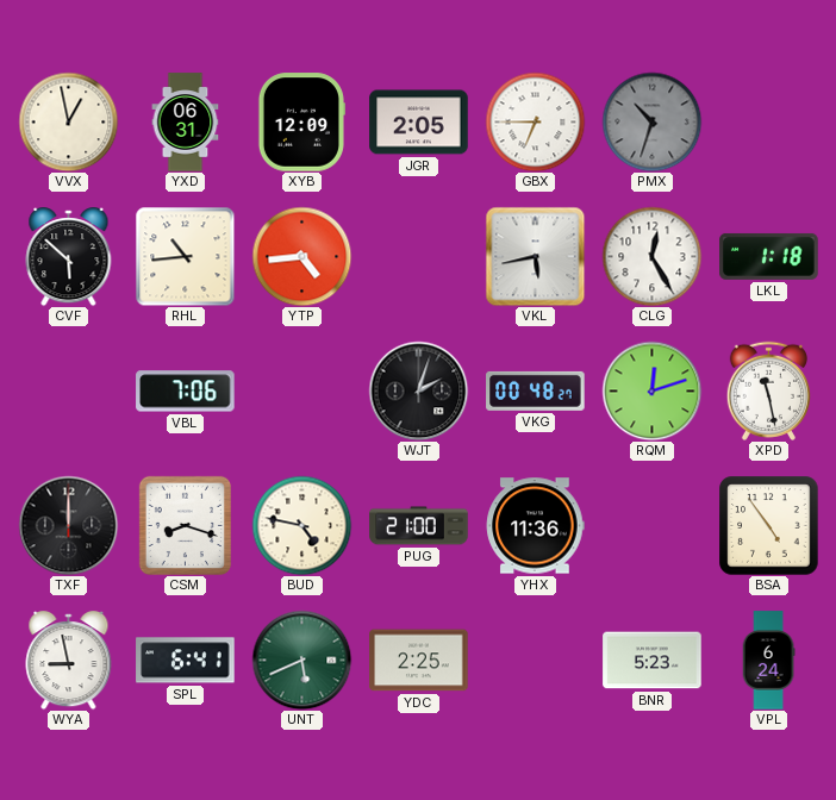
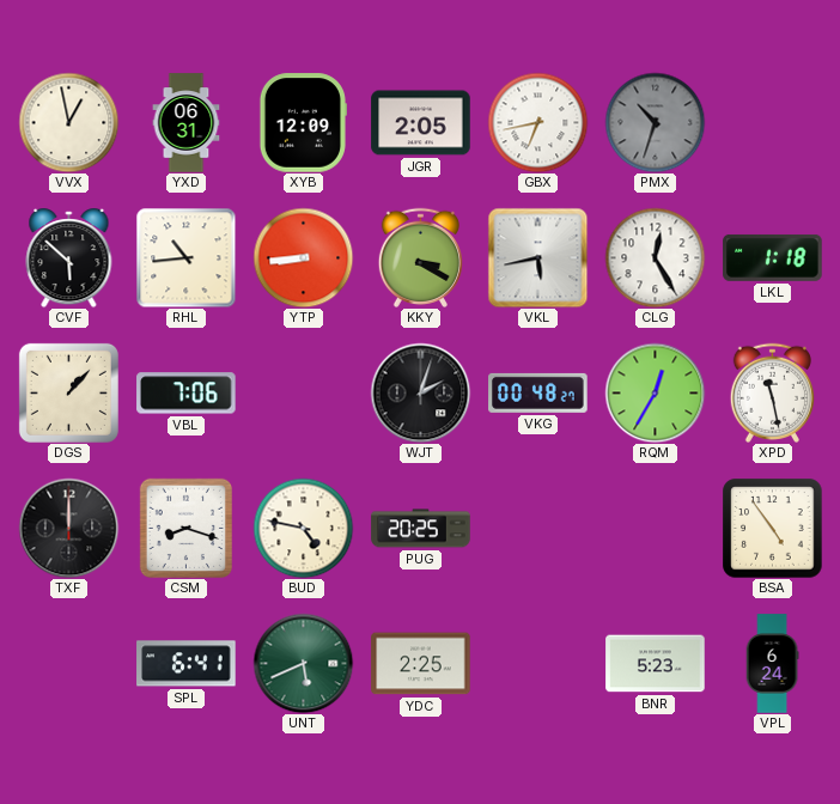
GBX: 6:45 -> 6:43
YTP: 4:44 -> 8:44
KKY: none -> 3:20
DGS: none -> 1:07
RQM: 12:12 -> 12:35
PUG: 21:00 -> 20:25
YHX: 11:36 -> none
WYA: 8:58 -> none
